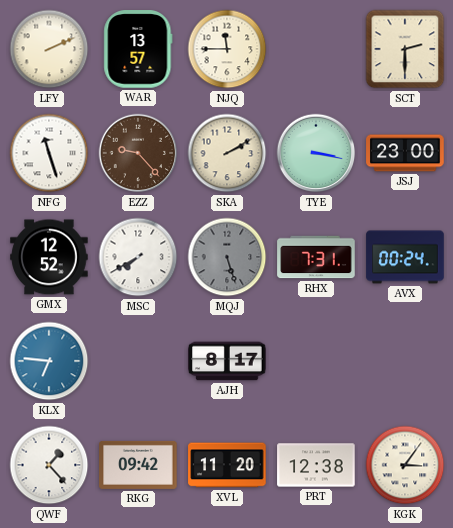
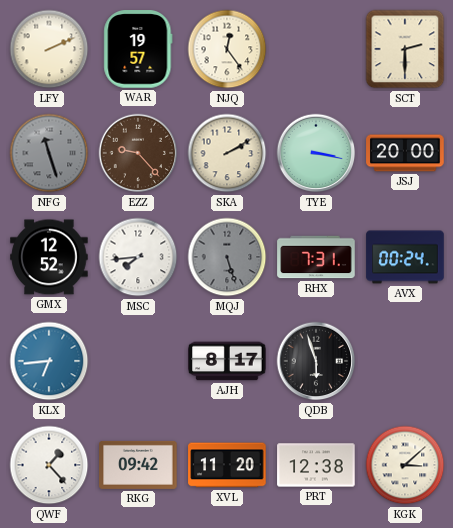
WAR: 13:57 -> 19:57
NJQ: 11:45 -> 12:24
NFG dial: white -> grey
JSJ: 23:00 -> 20:00
MSC: 7:40 -> 7:44
KLX: 6:46 -> 6:44
QDB: none -> 5:57
KGK: 3:06 -> 3:08
